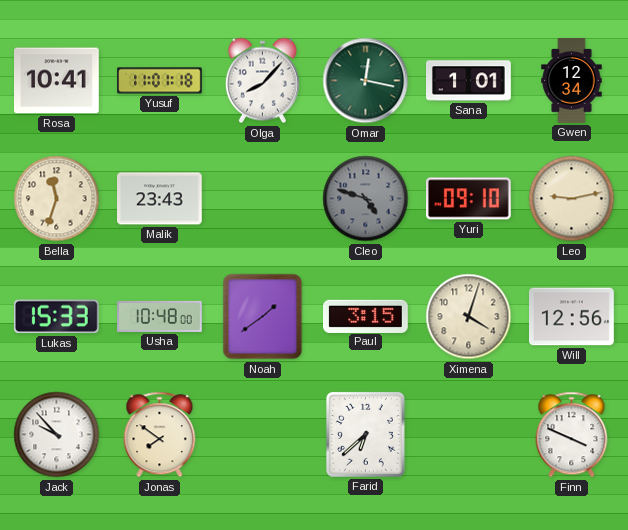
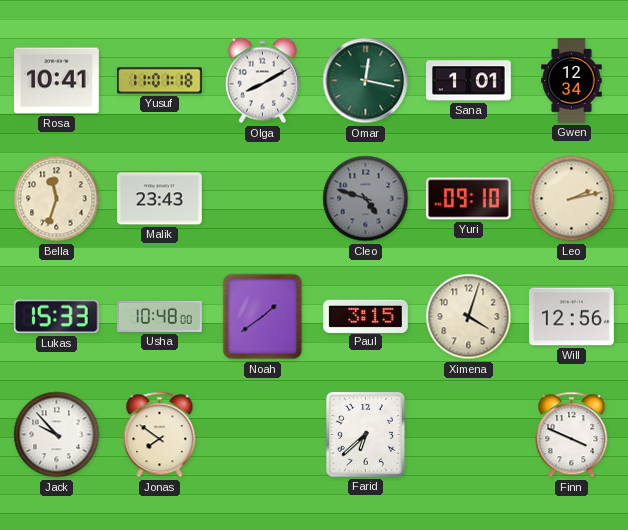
Olga: 8:07 -> 8:10
Leo: 9:13 -> 2:13
